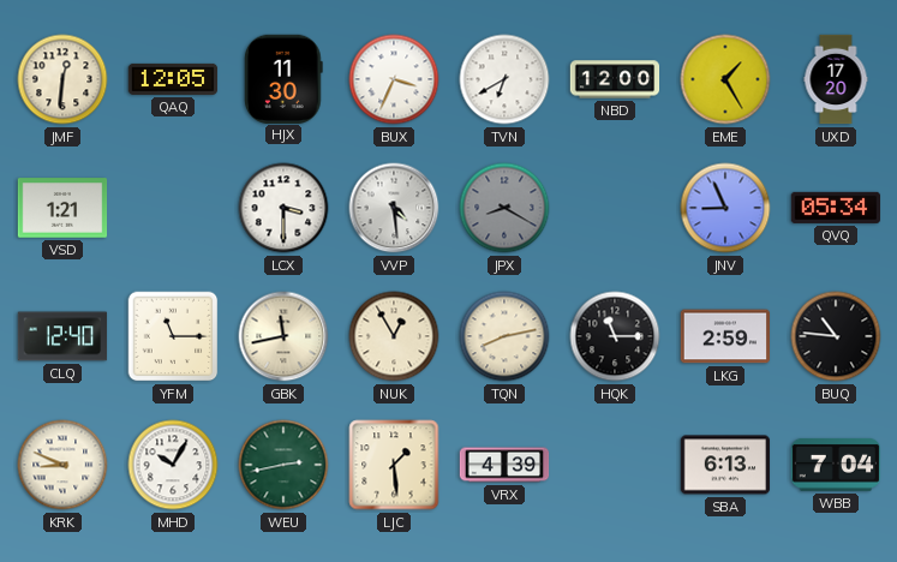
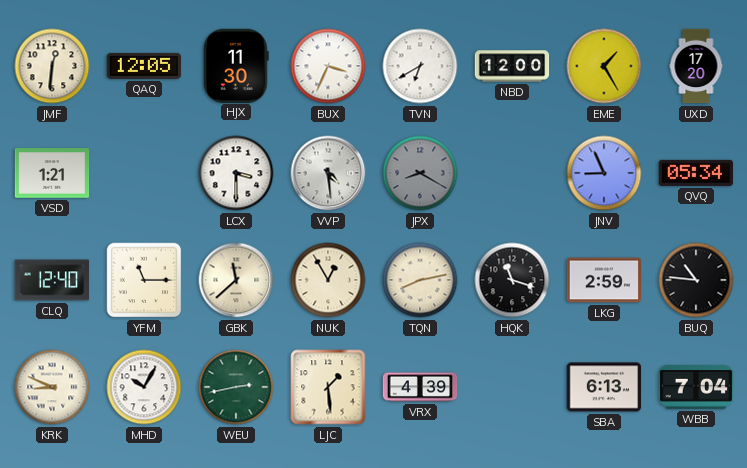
GBK: 11:43 -> 11:38
HQK: 11:15 -> 11:18
